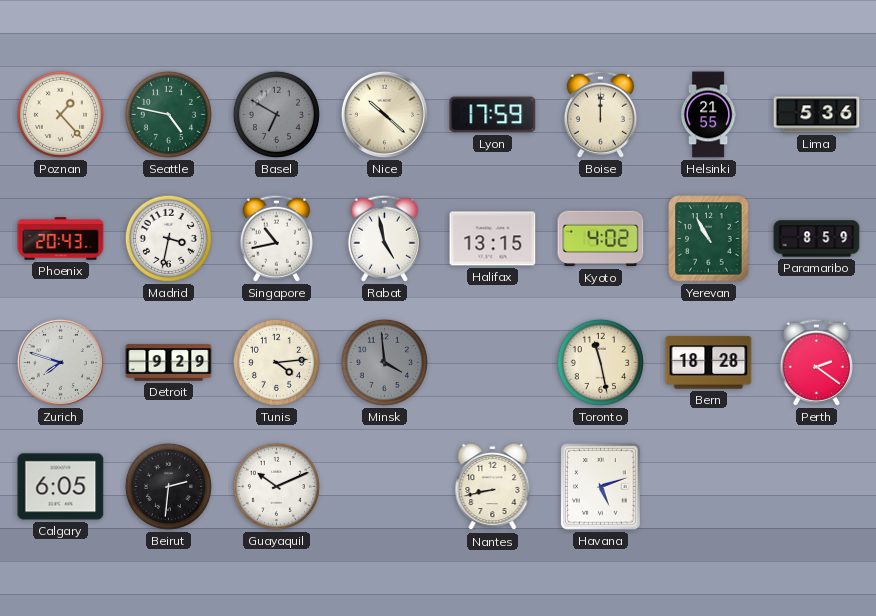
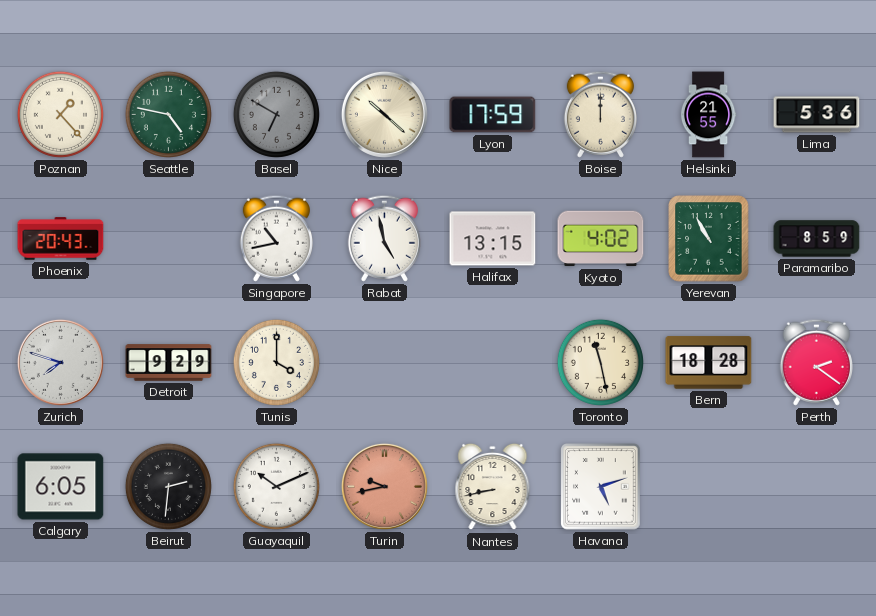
Madrid: 3:32 -> none
Tunis: 4:14 -> 4:00
Minsk: 3:59 -> none
Turin: none -> 9:43
